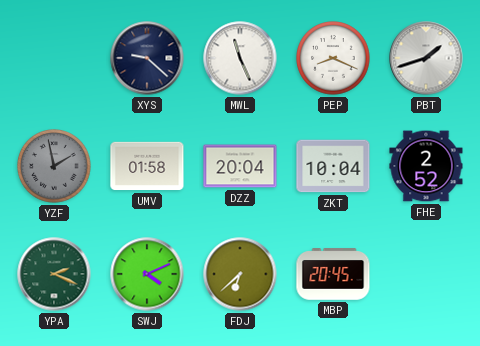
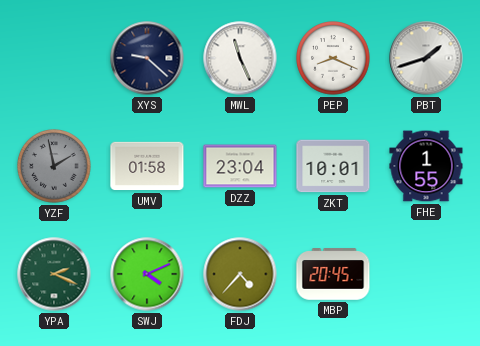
DZZ: 20:04 -> 23:04
ZKT: 10:04 -> 10:01
FHE: 2:52 -> 1:55
FDJ: 6:38 -> 4:37
